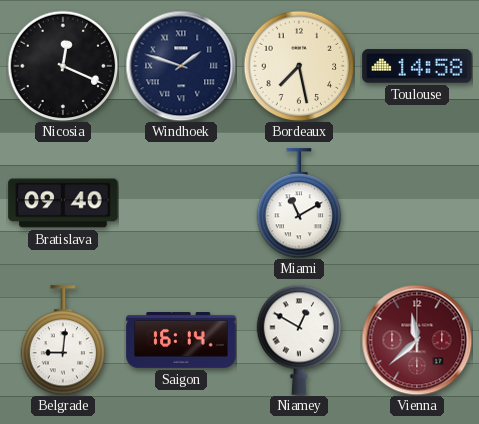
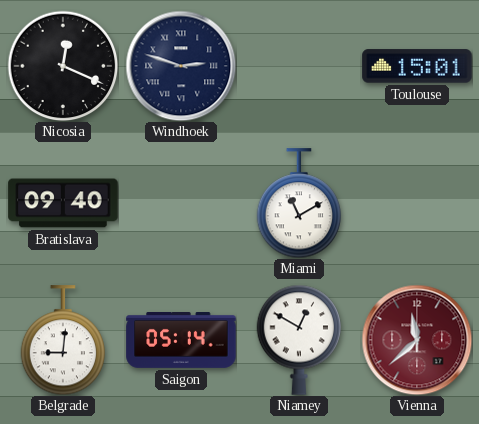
Windhoek: 1:48 -> 2:48
Bordeaux: 7:28 -> none
Toulouse: 14:58 -> 15:01
Saigon: 16:14 -> 05:14
